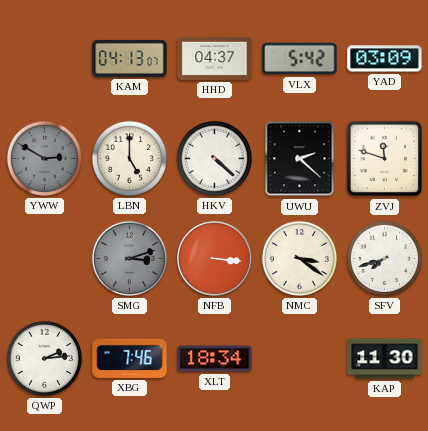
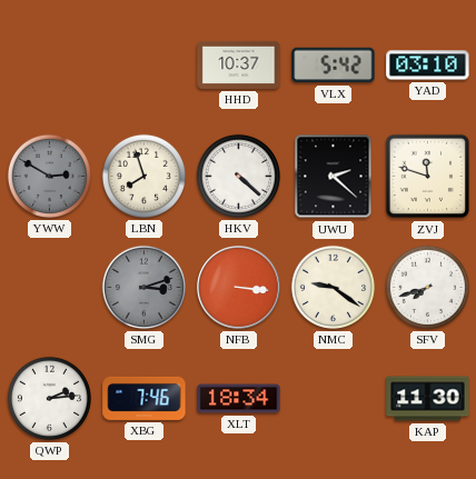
KAM: 04:13 -> none
HHD: 04:37 -> 10:37
YAD: 03:09 -> 03:10
LBN: 5:00 -> 7:57
NMC: 3:21 -> 9:21
